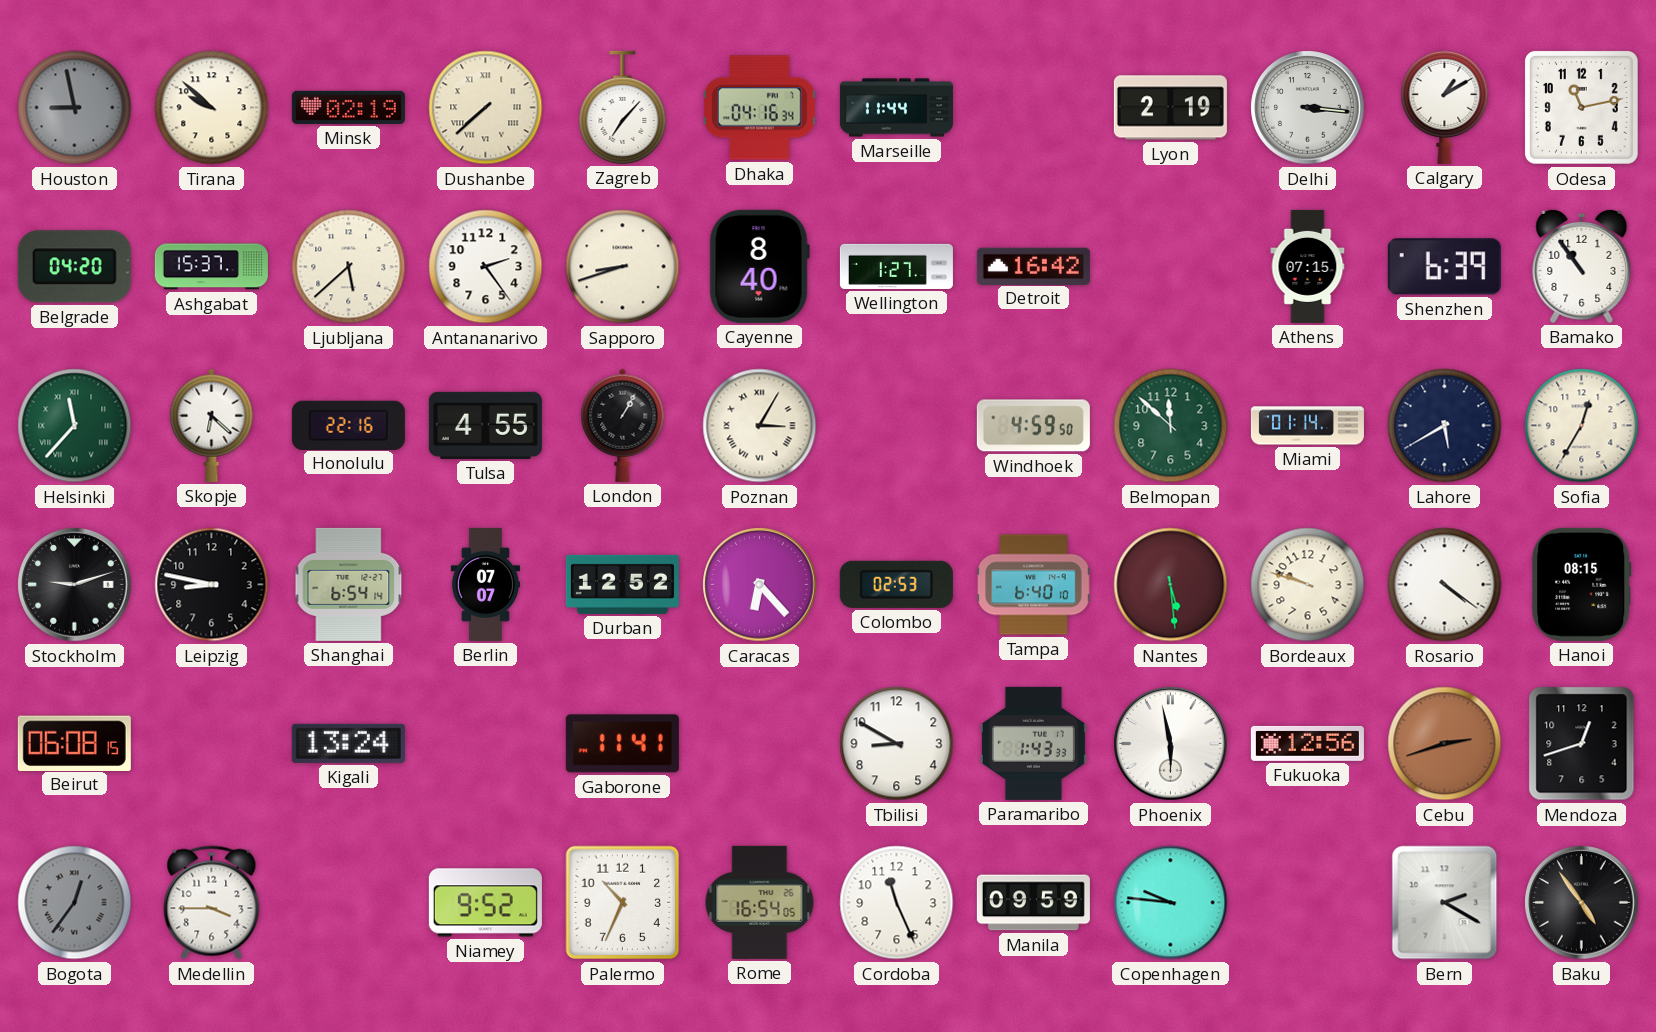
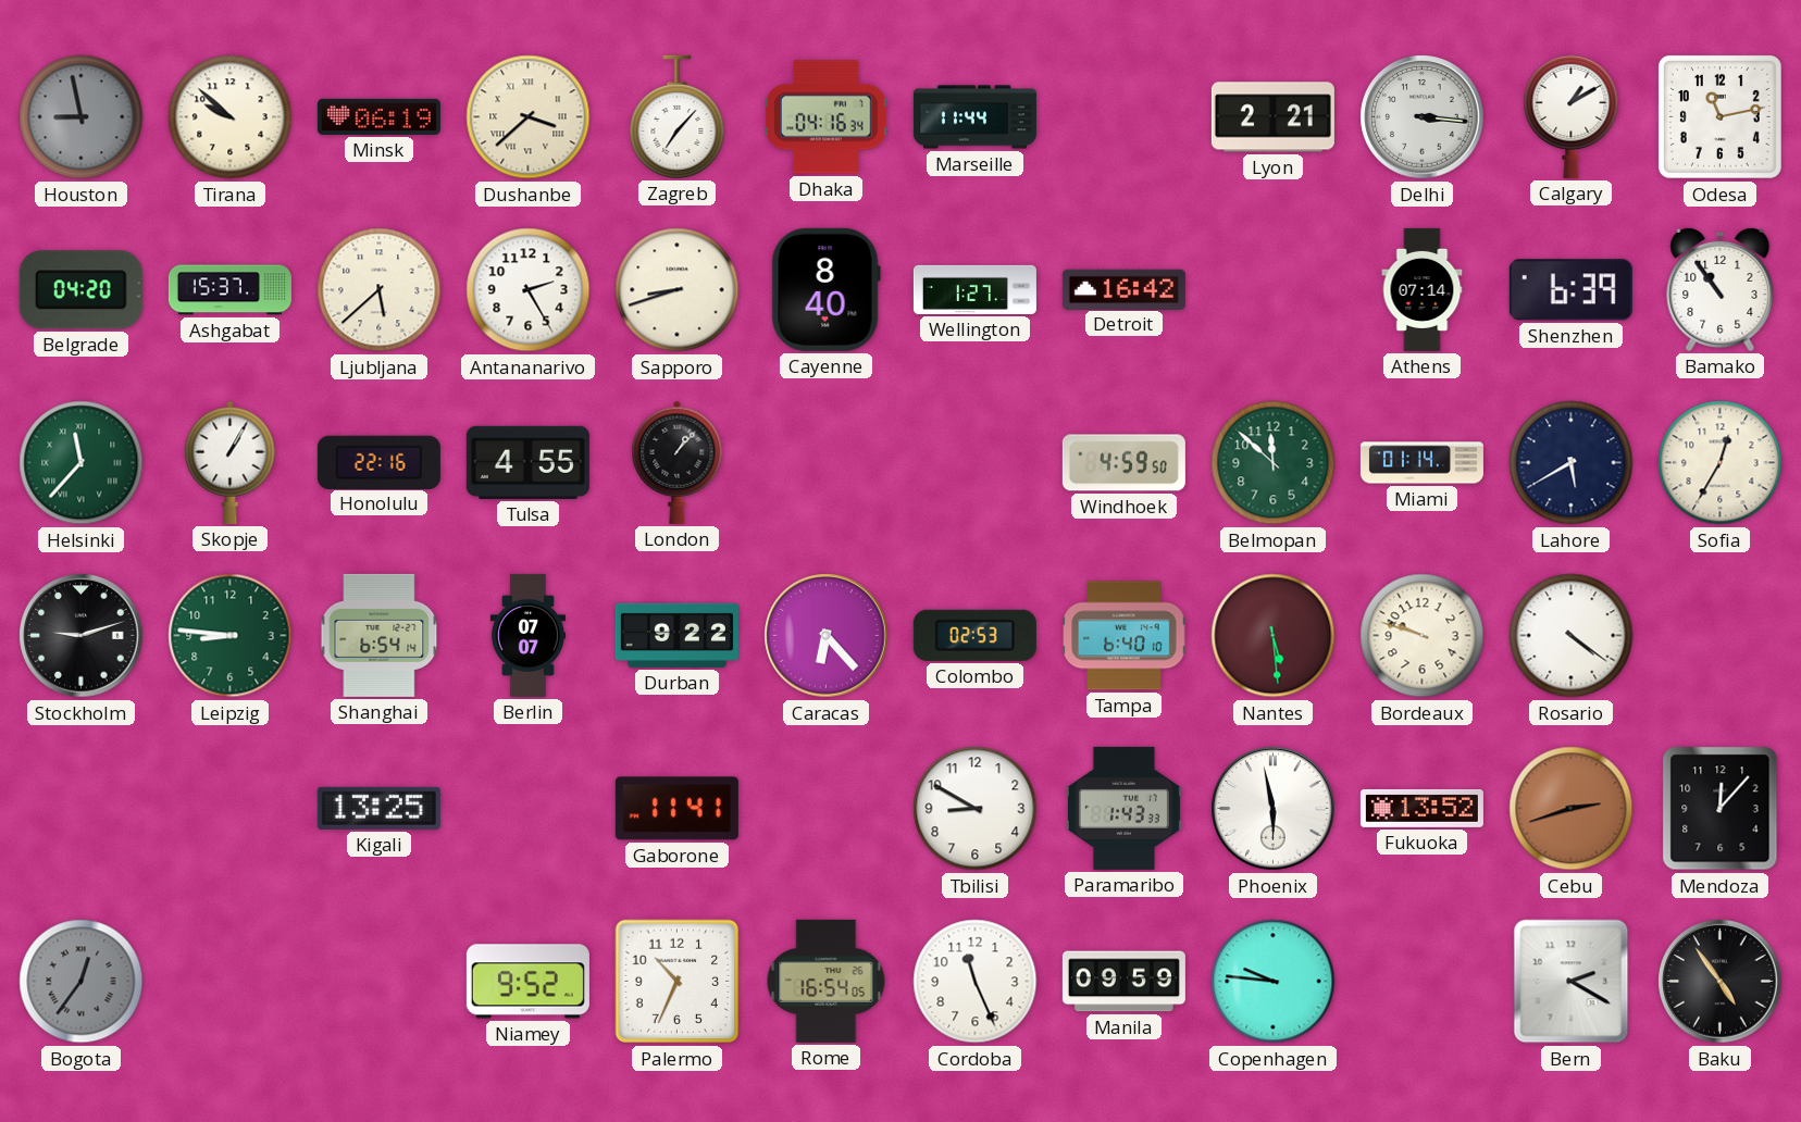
Minsk: 02:19 -> 06:19
Dushanbe: 7:38 -> 3:38
Lyon: 2:19 -> 2:21
Antananarivo: 2:24 -> 2:25
Athens: 07:15 -> 07:14
Skopje: 6:22 -> 1:05
London: 1:05 -> 1:07
Poznan: 3:05 -> none
Leipzig: 8:47 -> 8:46
Leipzig dial: black -> green
Durban: 12:52 -> 9:22
Hanoi: 08:15 -> none
Beirut: 06:08 -> none
Kigali: 13:24 -> 13:25
Fukuoka: 12:56 -> 13:52
Mendoza: 12:42 -> 12:07
Medellin: 3:45 -> none
